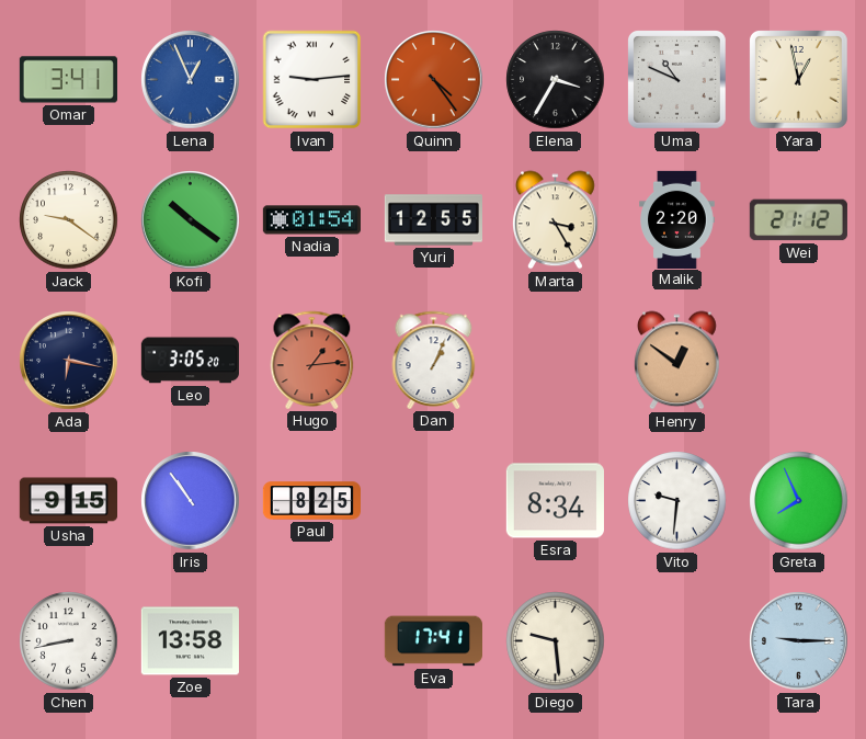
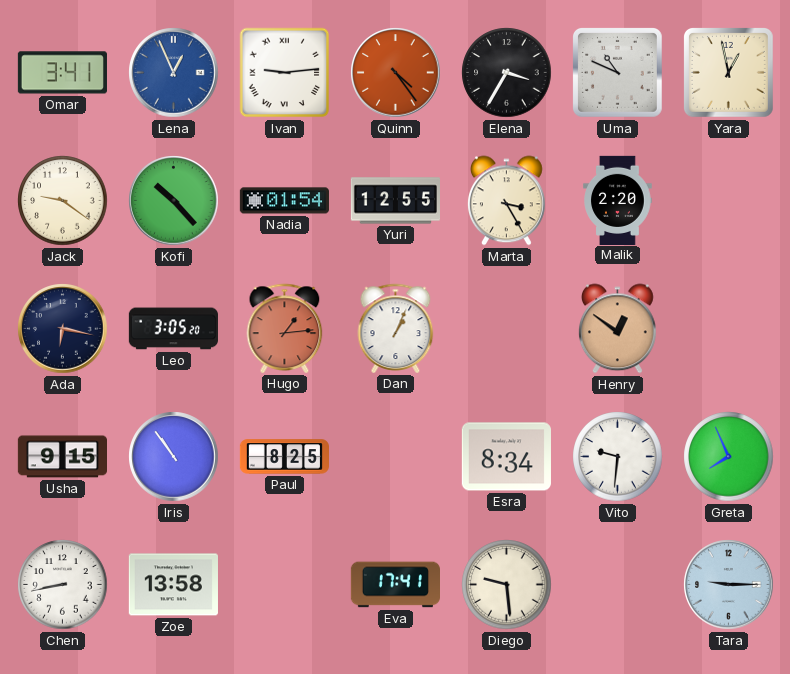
Kofi: 10:21 -> 10:23
Wei: 21:12 -> none
